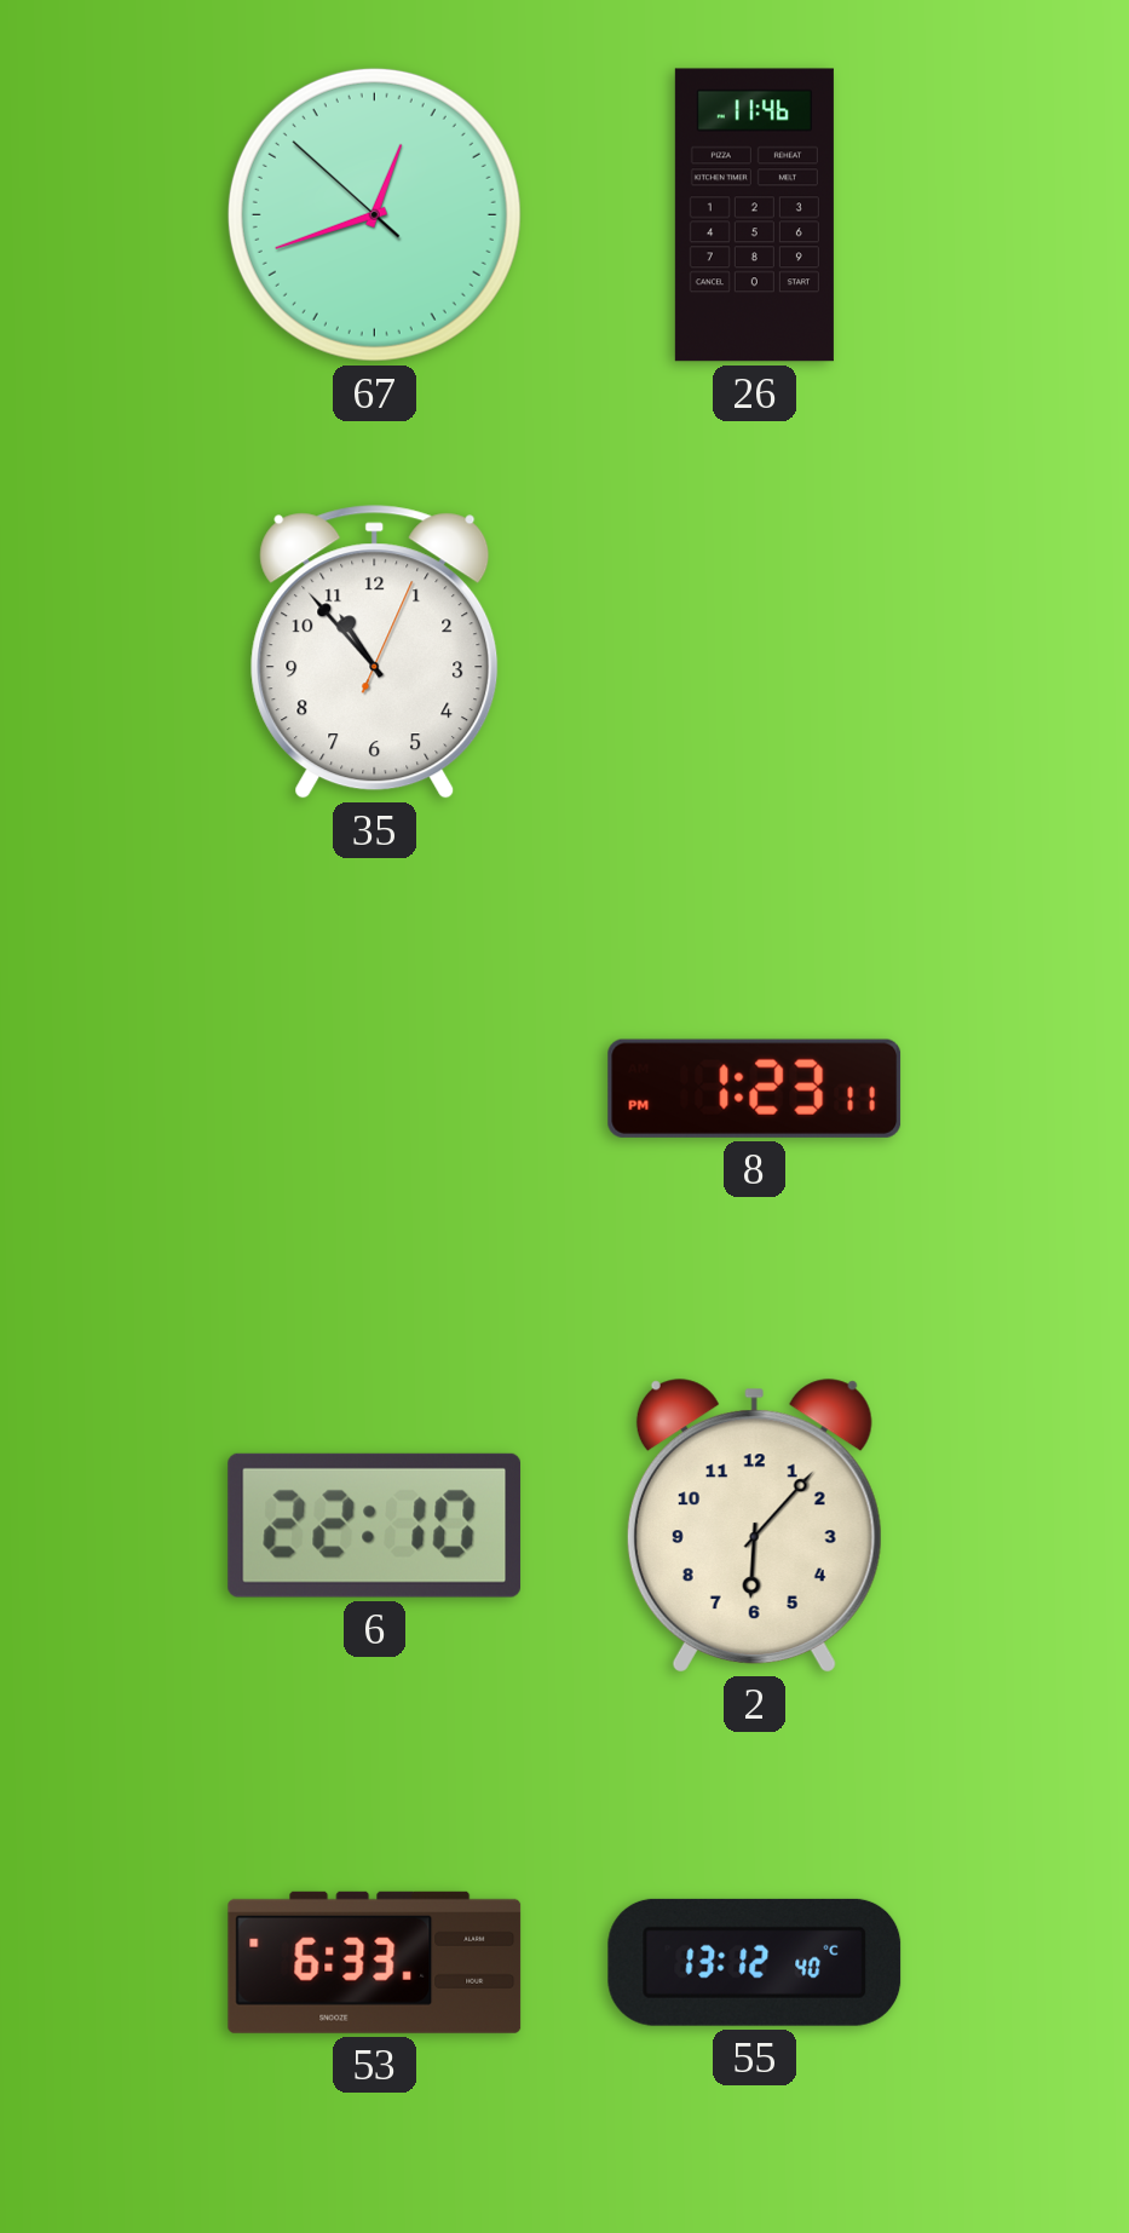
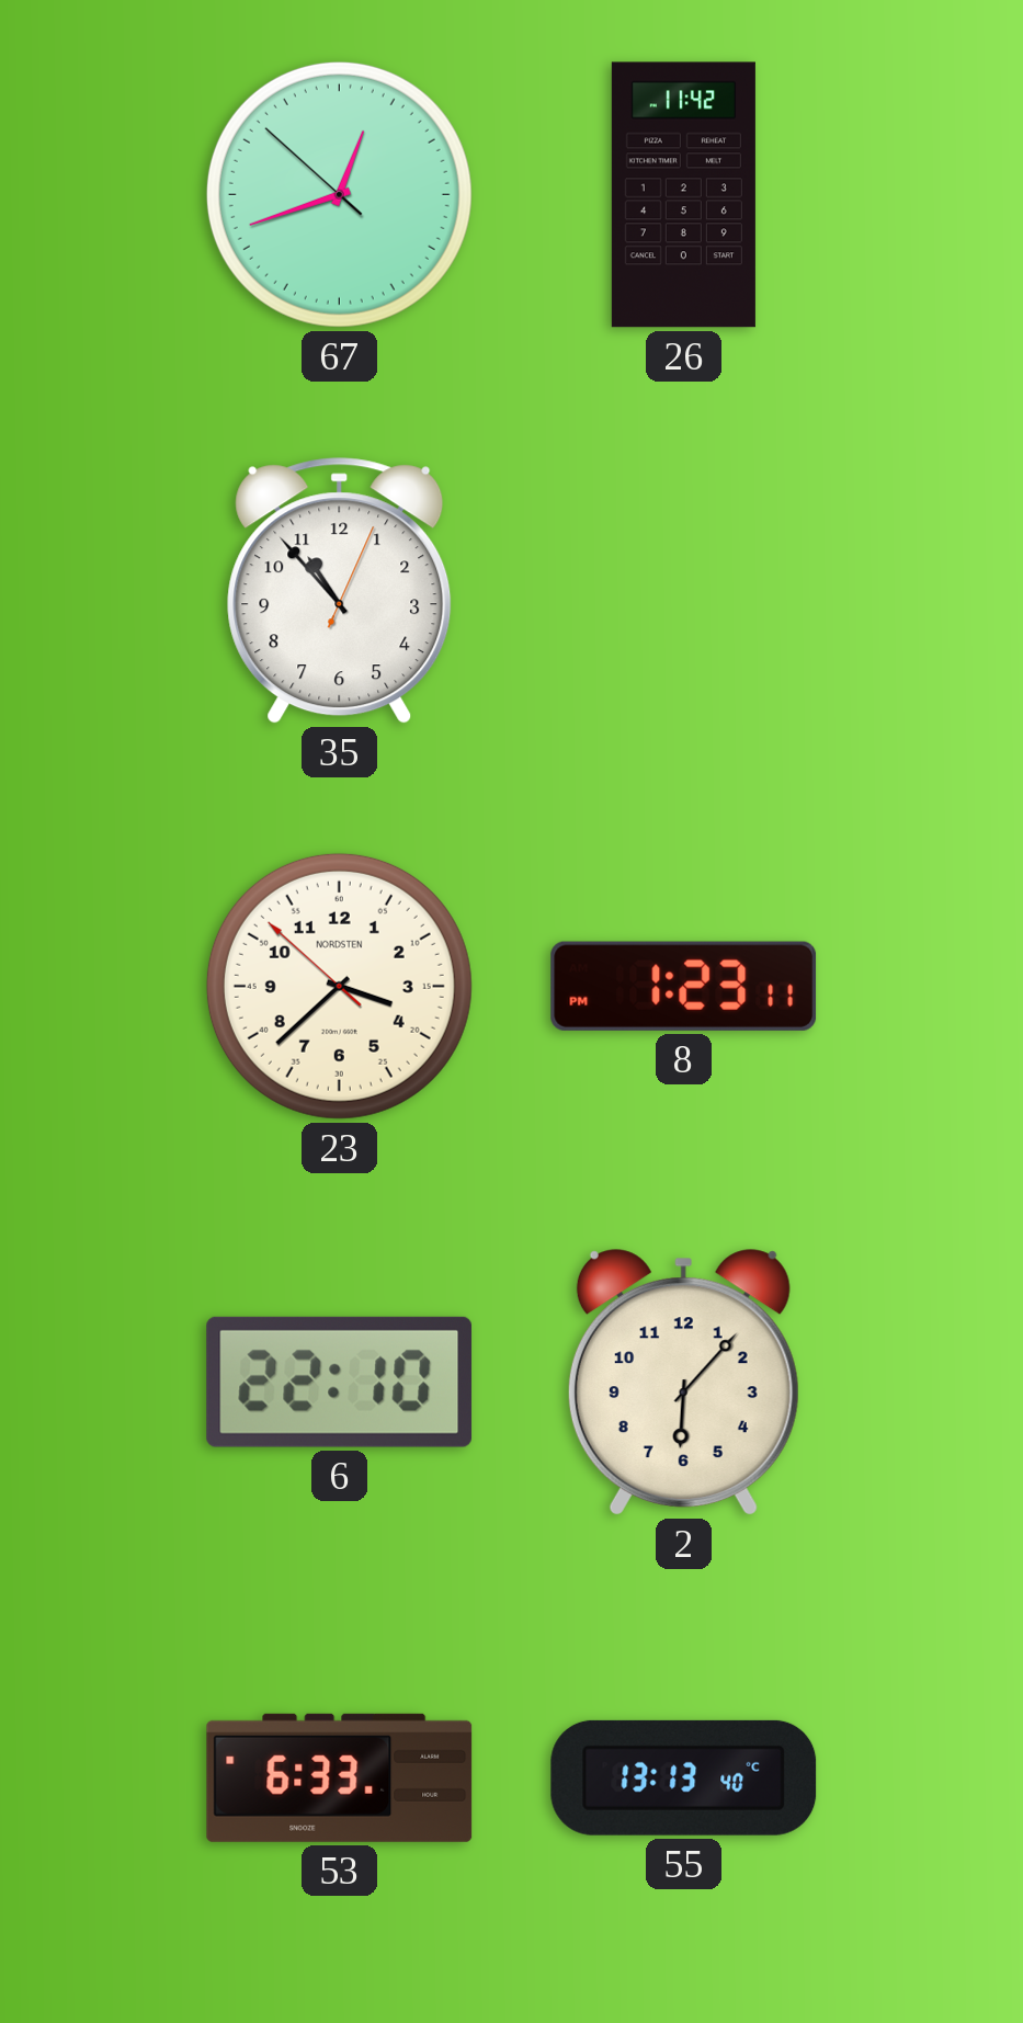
26: 11:46 -> 11:42
23: none -> 3:37
55: 13:12 -> 13:13
